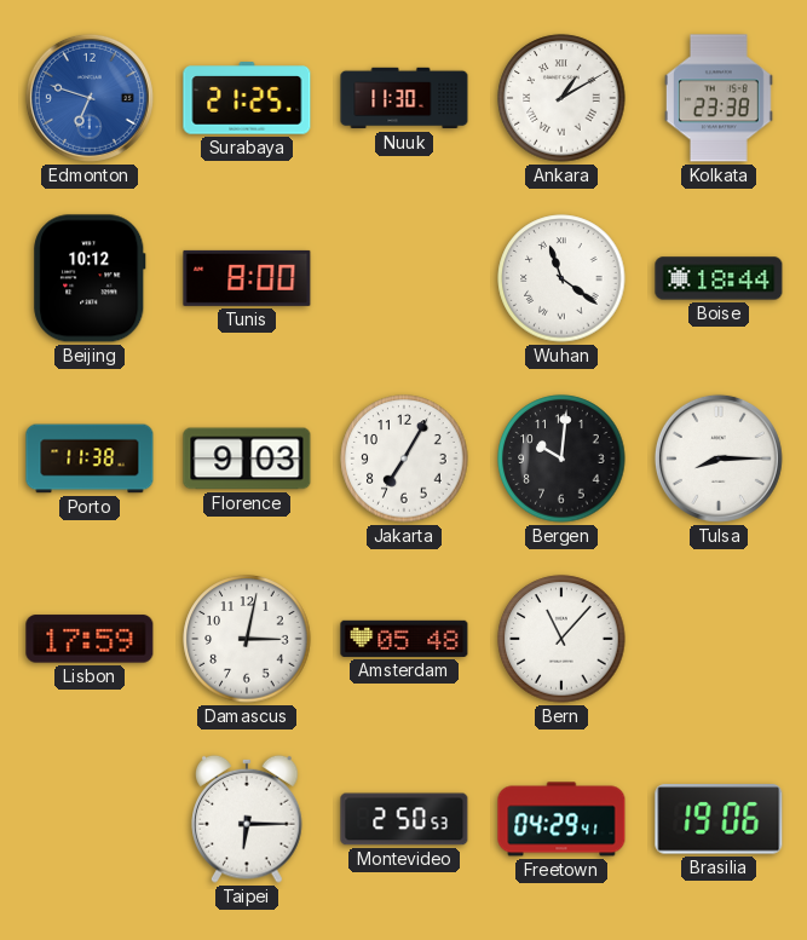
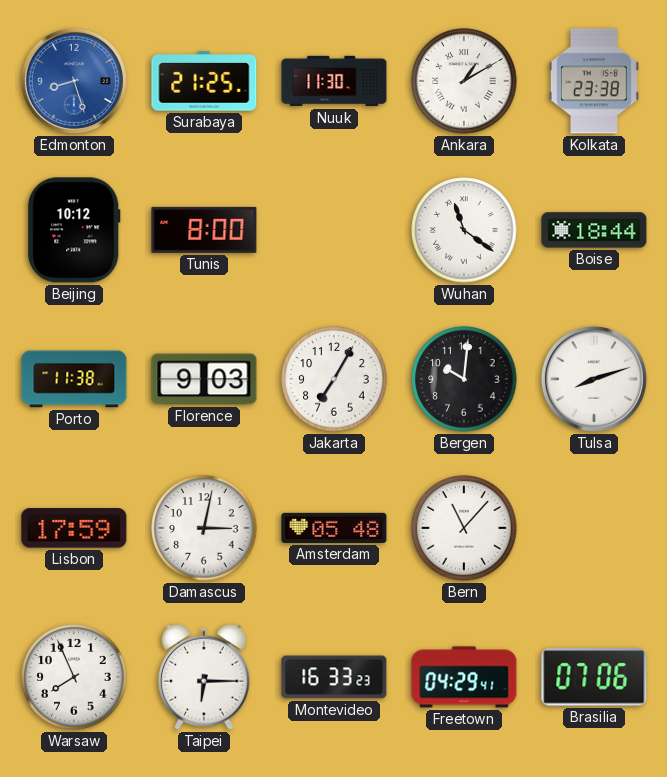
Edmonton: 6:48 -> 8:27
Tulsa: 8:15 -> 8:12
Warsaw: none -> 7:56
Montevideo: 2:50 -> 16:33
Brasilia: 19:06 -> 07:06
